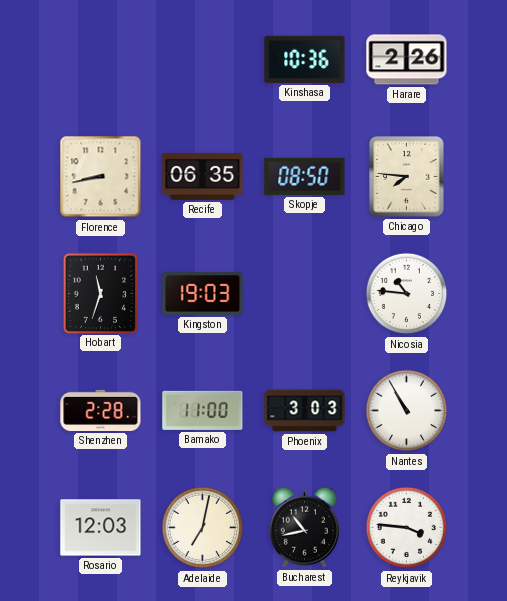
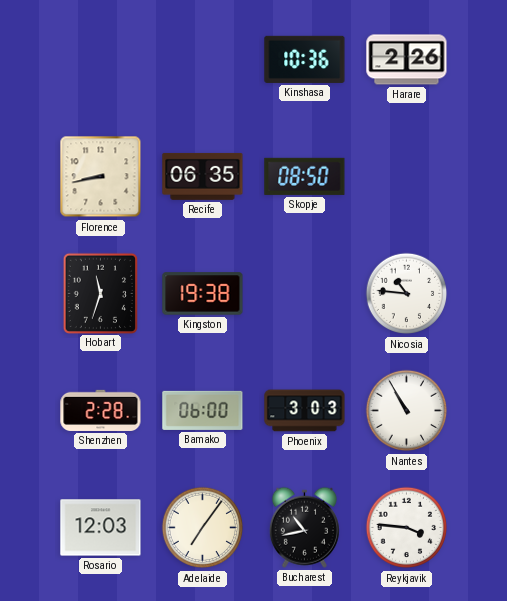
Chicago: 7:46 -> none
Kingston: 19:03 -> 19:38
Bamako: 11:00 -> 06:00
Adelaide: 7:02 -> 7:06
